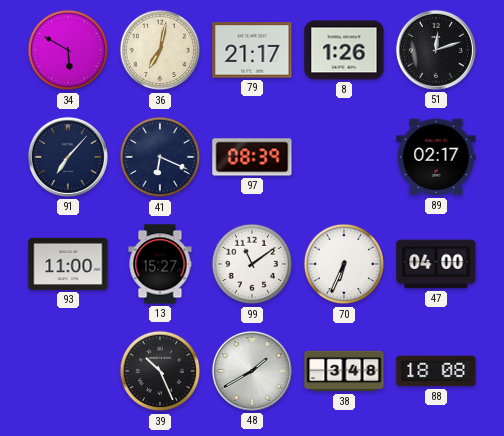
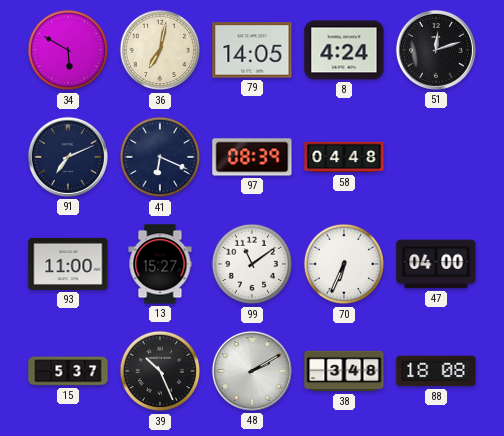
79: 21:17 -> 14:05
8: 1:26 -> 4:24
91: 7:07 -> 7:11
58: none -> 04:48
89: 02:17 -> none
15: none -> 5:37
48: 1:40 -> 2:10
